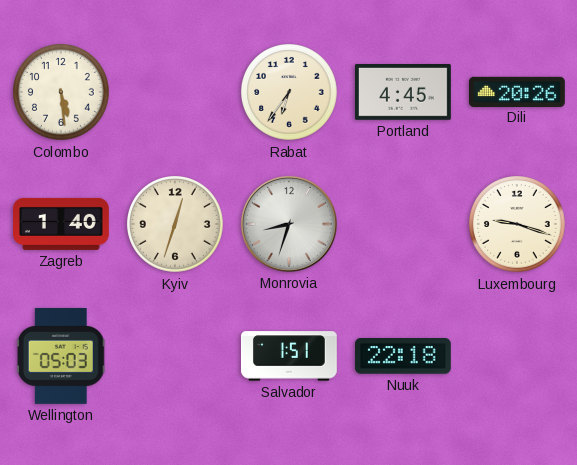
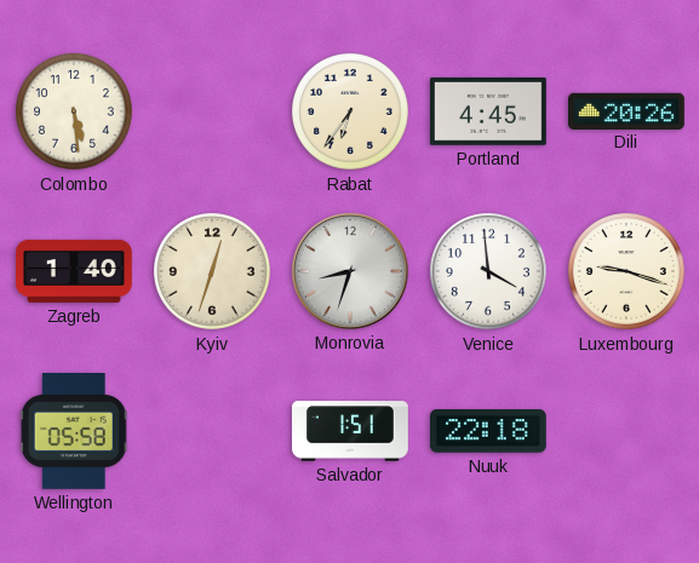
Venice: none -> 3:59
Wellington: 05:03 -> 05:58
